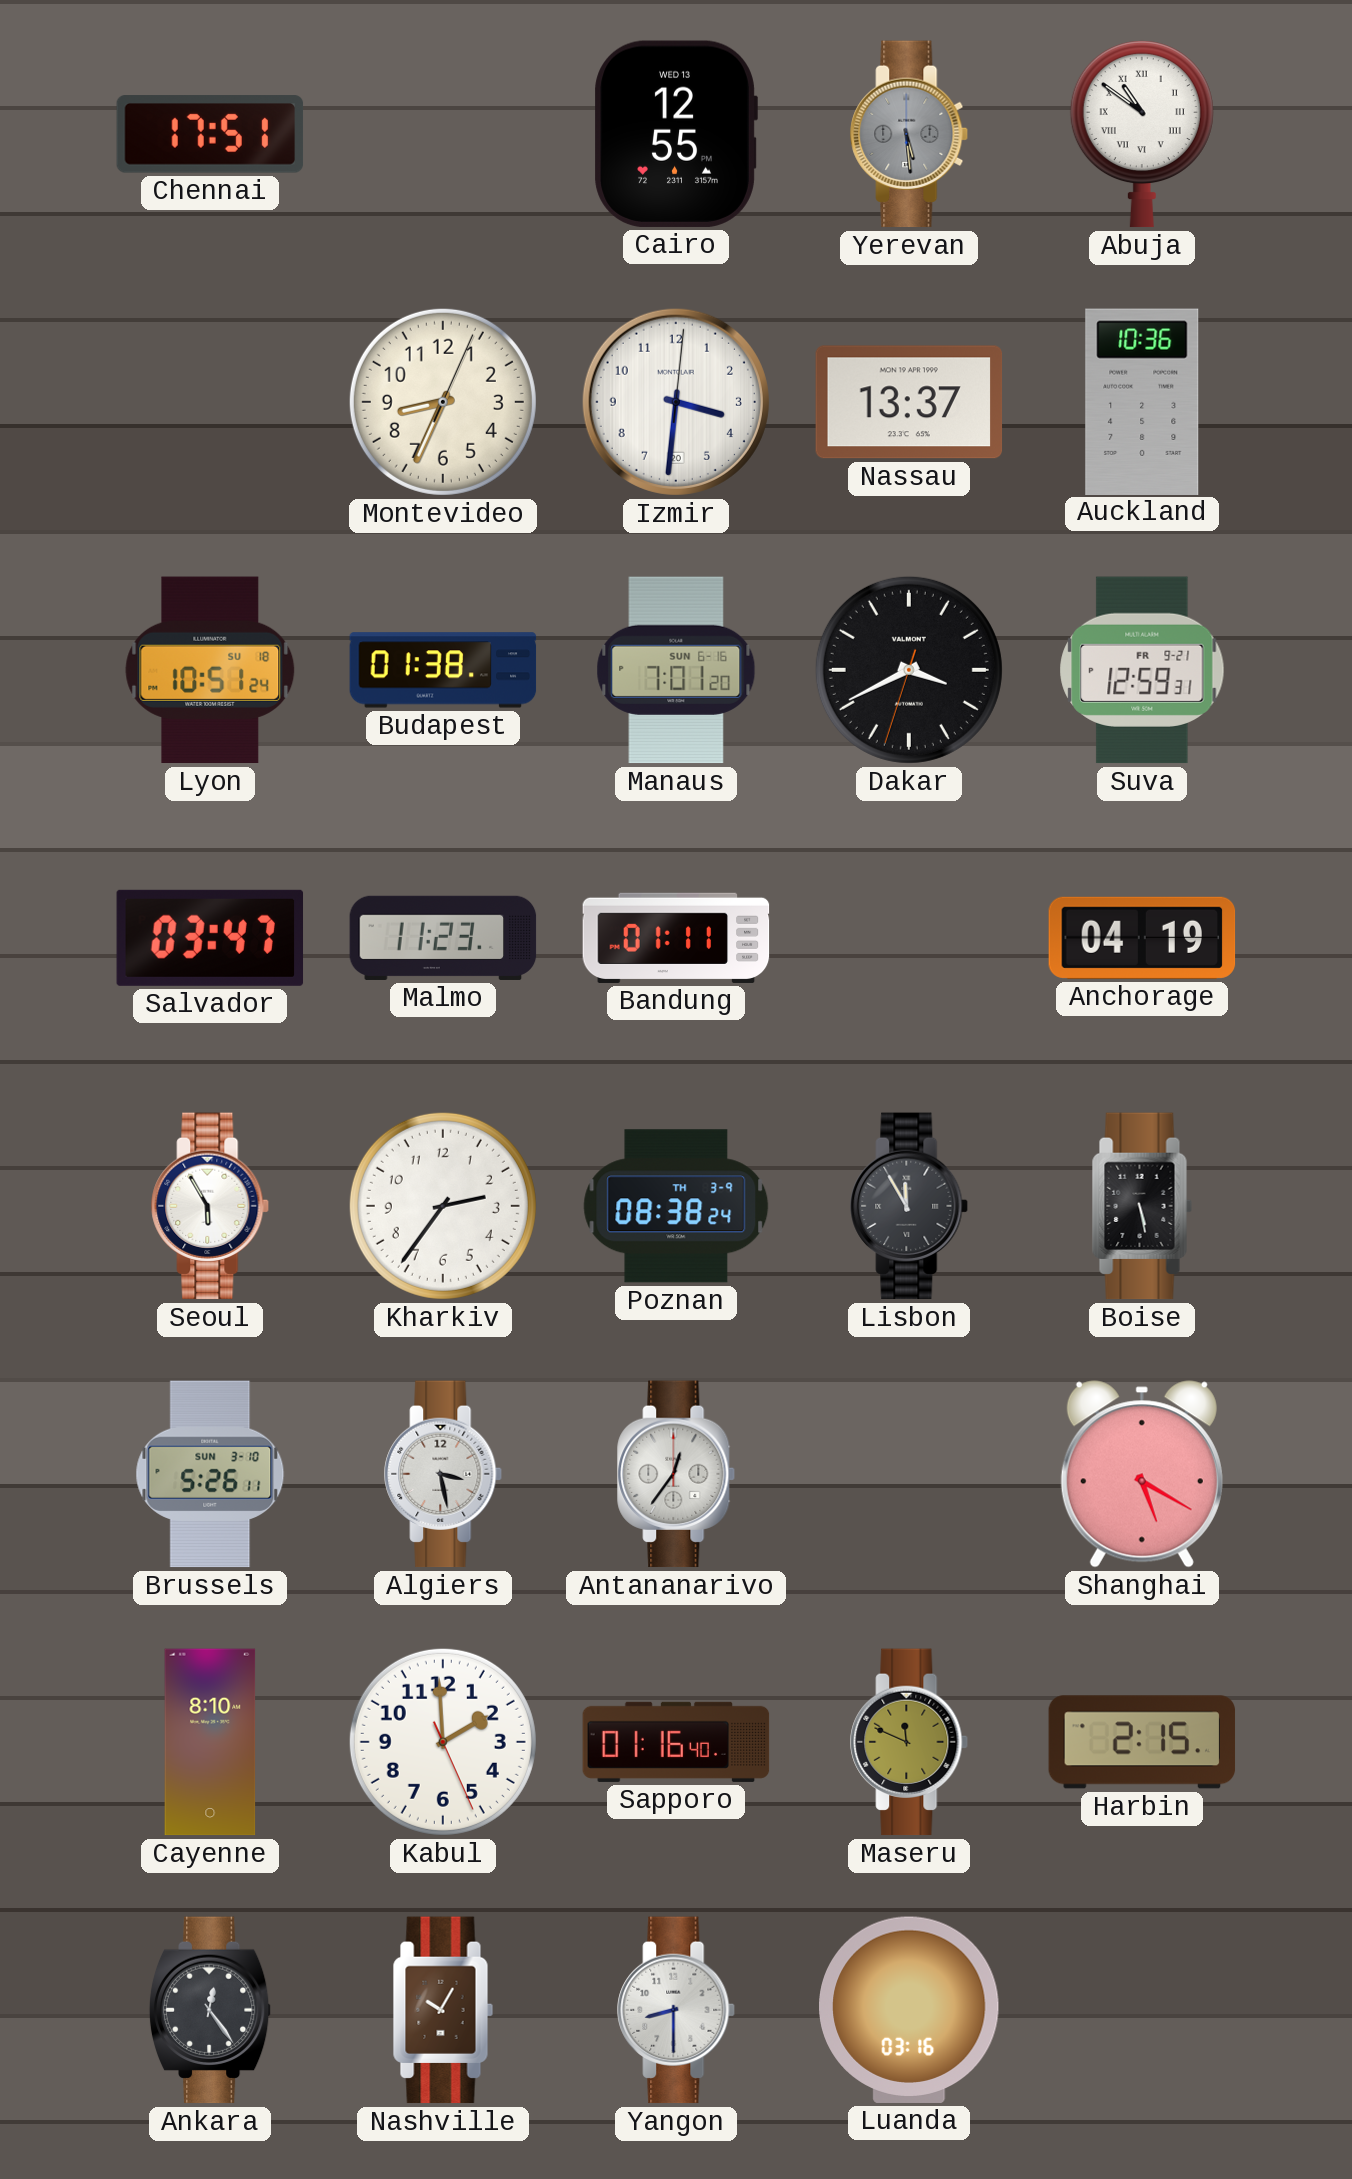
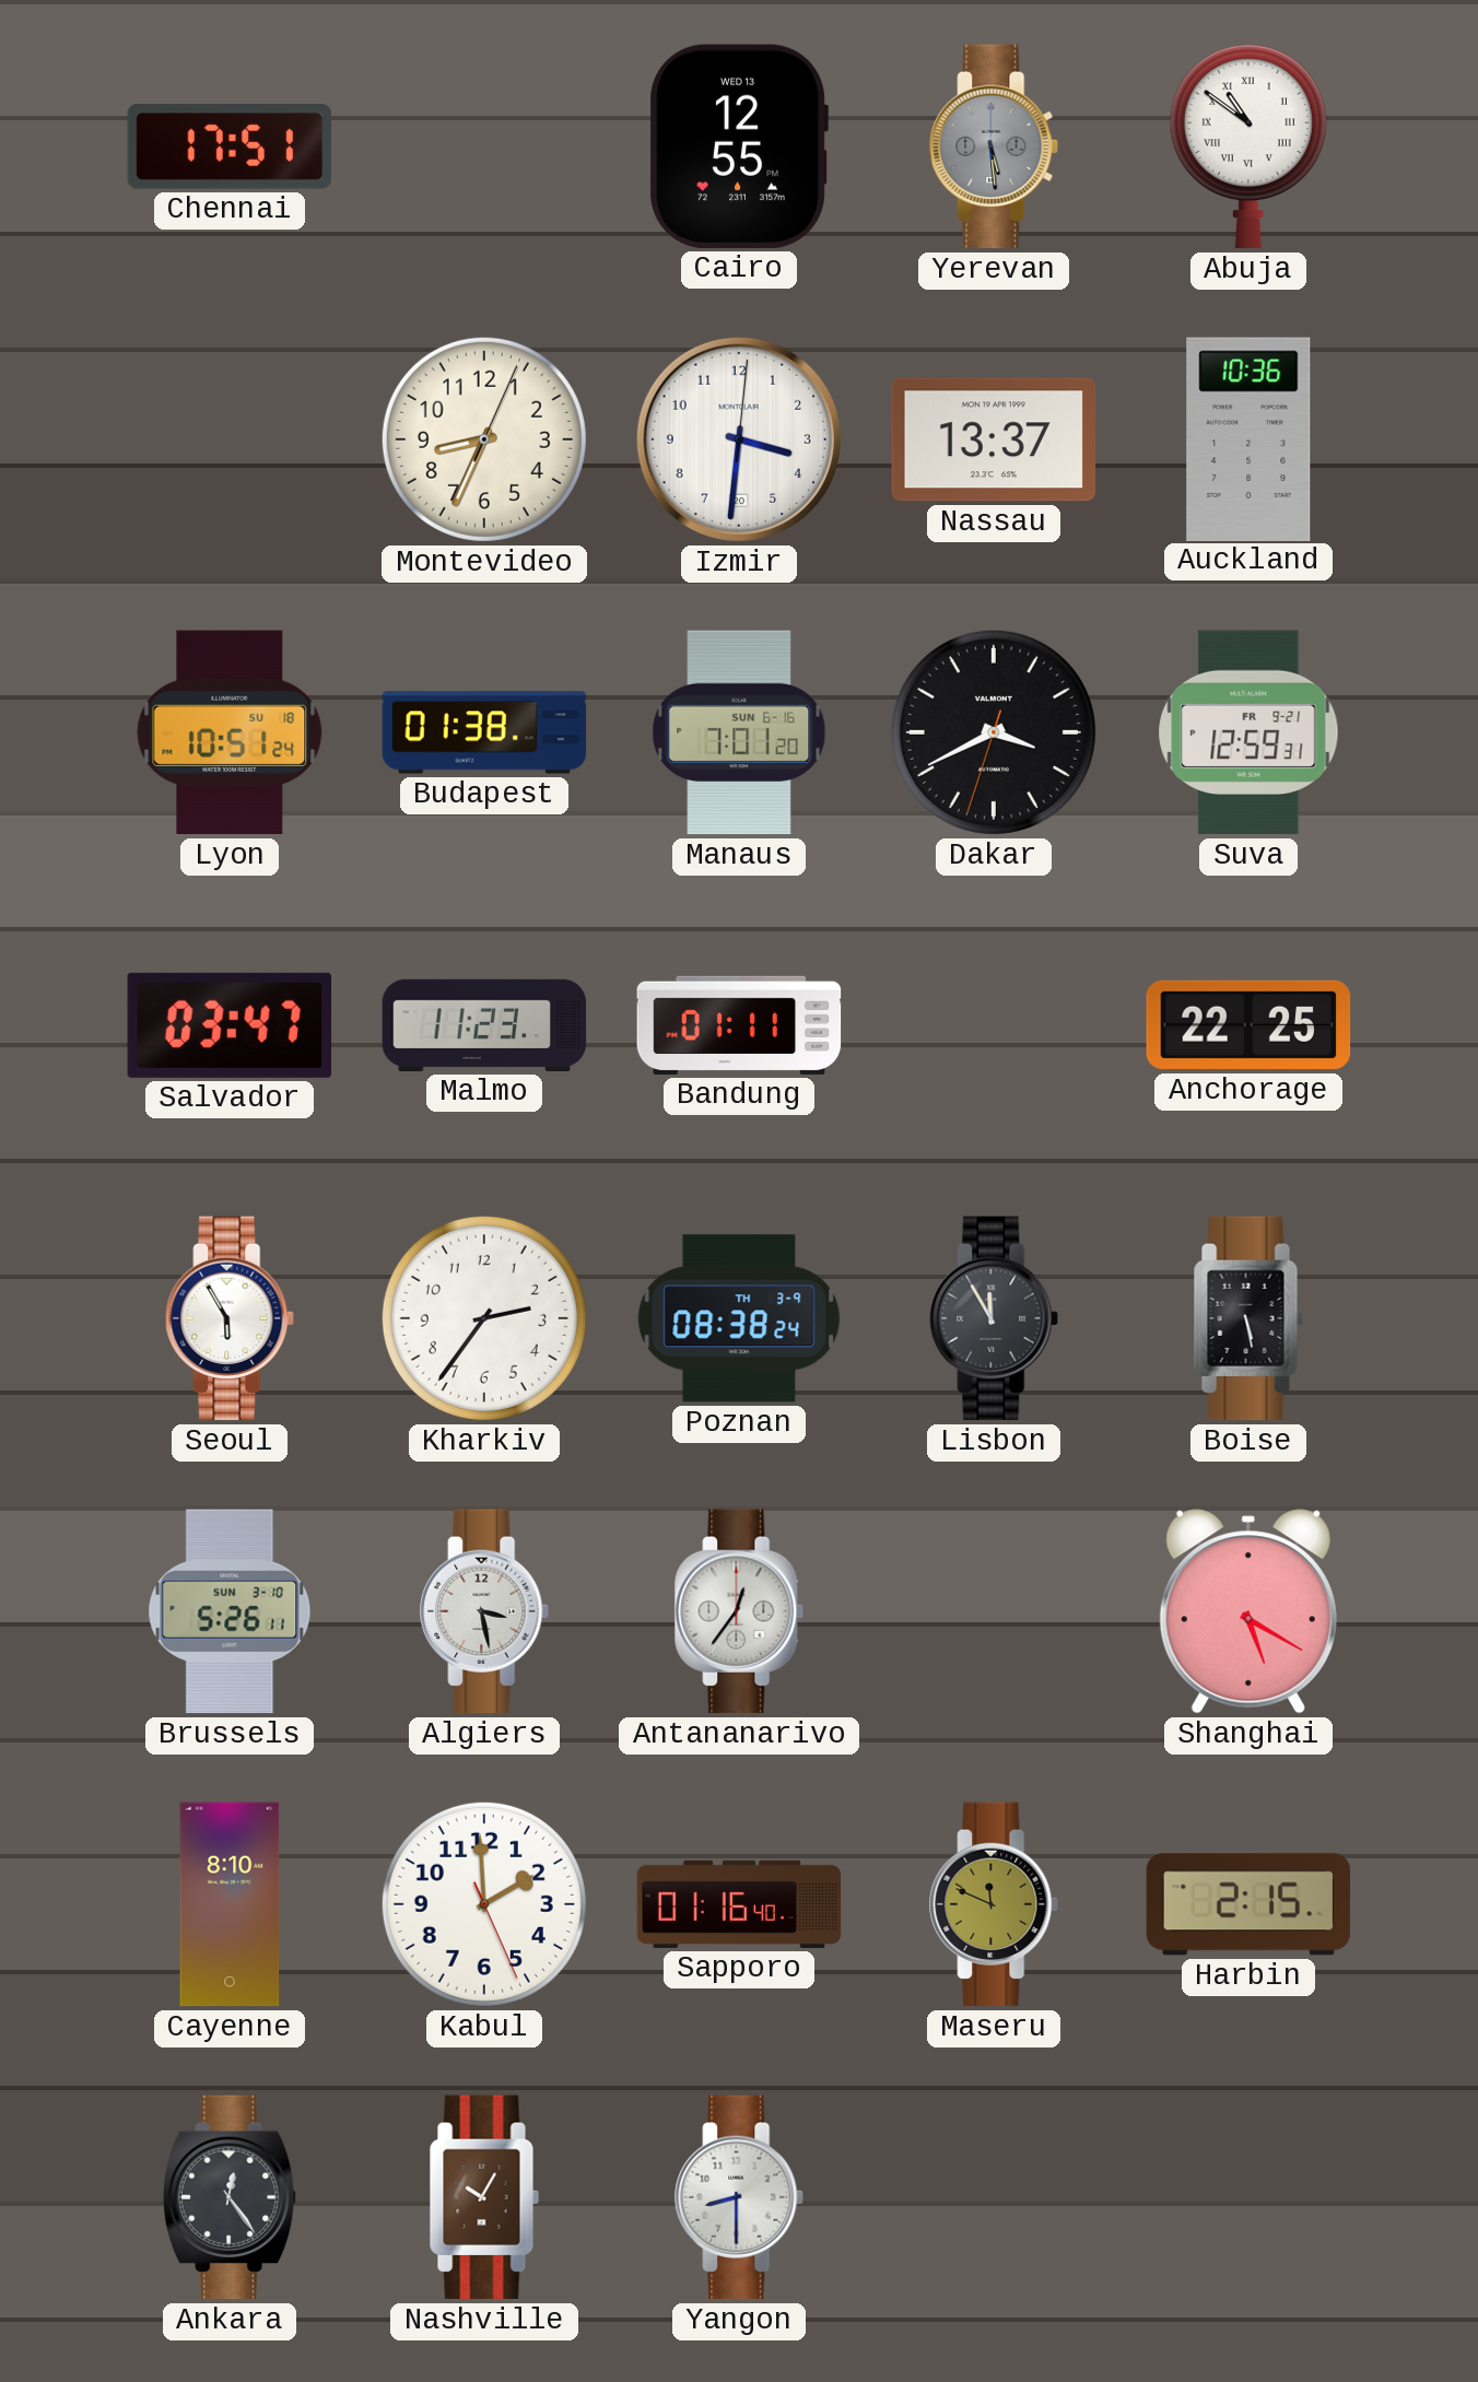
Anchorage: 04:19 -> 22:25
Luanda: 03:16 -> none
